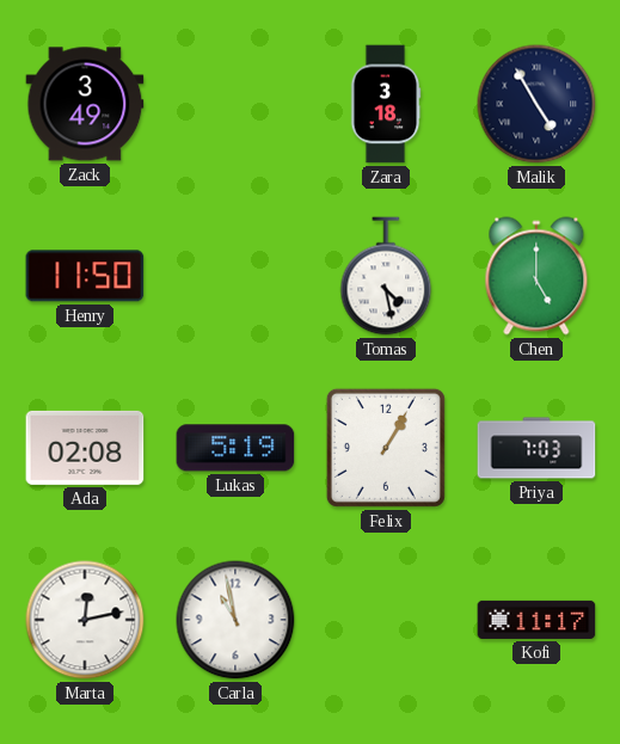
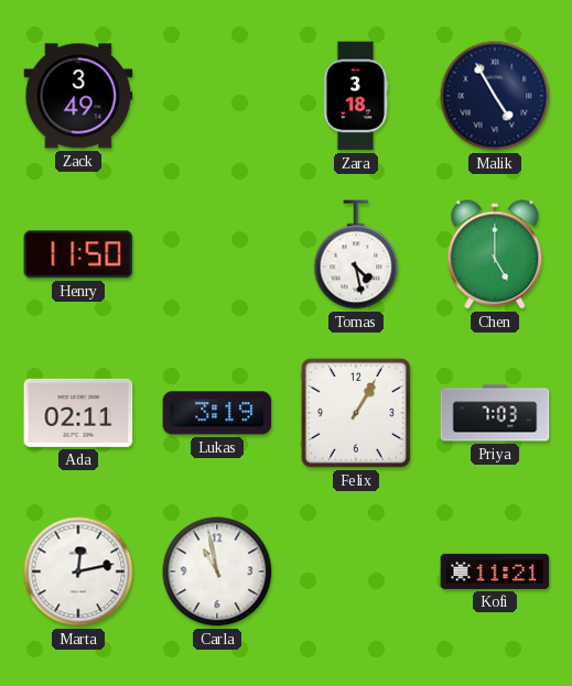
Ada: 02:08 -> 02:11
Lukas: 5:19 -> 3:19
Kofi: 11:17 -> 11:21
